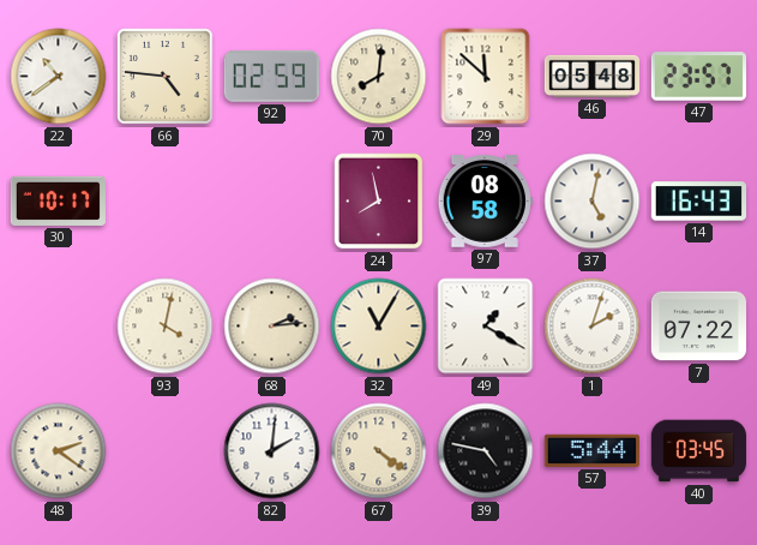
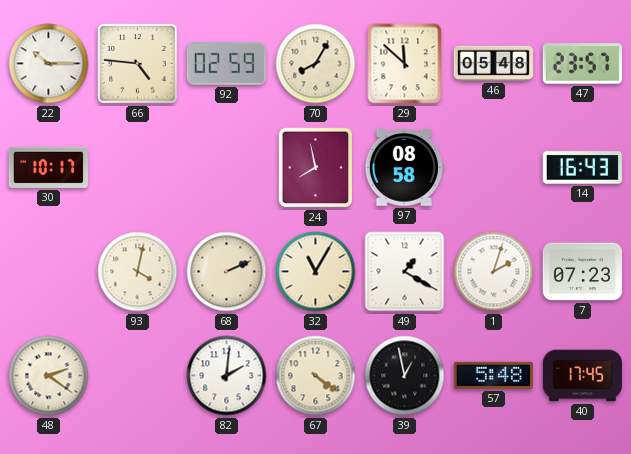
22: 10:39 -> 10:15
70: 8:01 -> 8:05
37: 5:02 -> none
68: 2:14 -> 2:11
7: 07:22 -> 07:23
39: 4:47 -> 12:58
57: 5:44 -> 5:48
40: 03:45 -> 17:45
